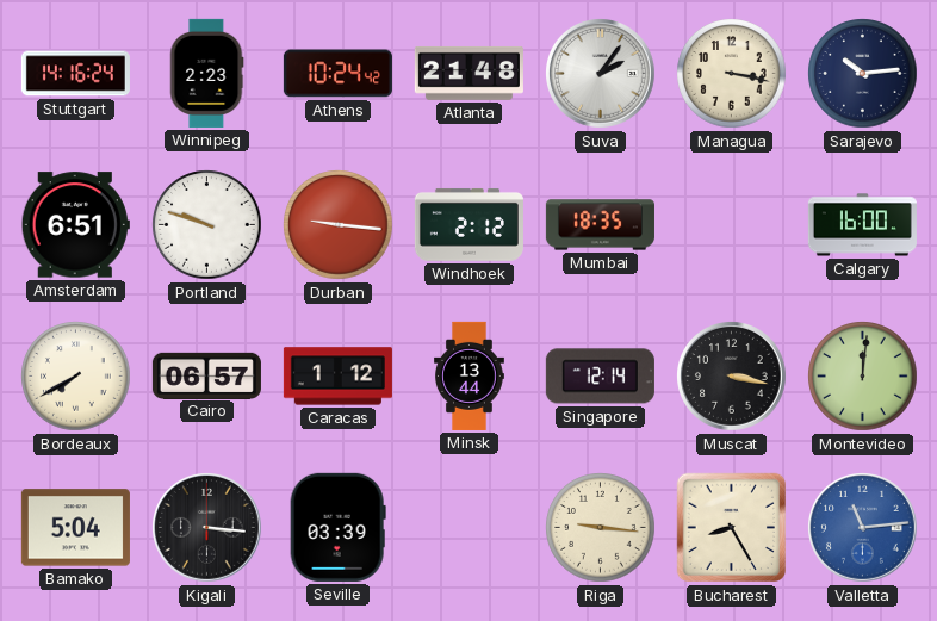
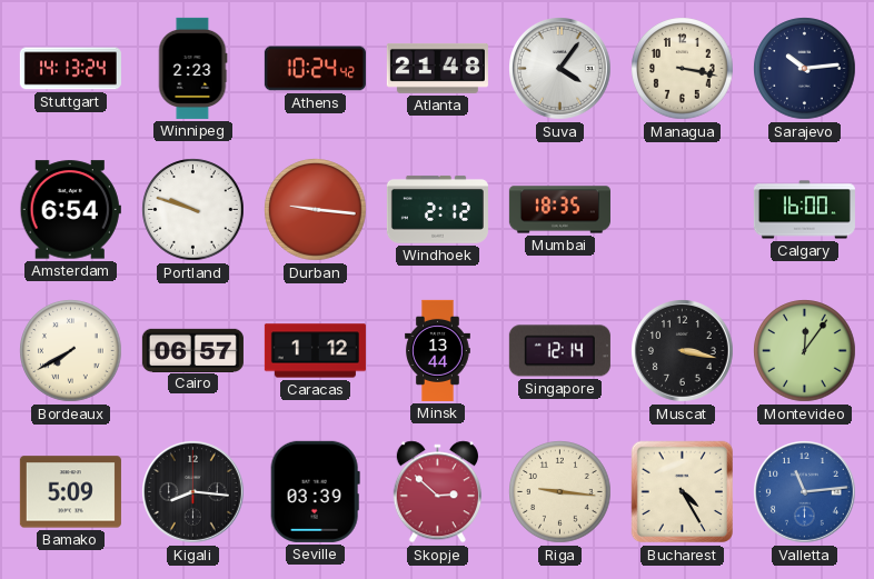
Stuttgart: 14:16 -> 14:13
Suva: 2:06 -> 4:06
Amsterdam: 6:51 -> 6:54
Montevideo: 12:01 -> 12:06
Bamako: 5:04 -> 5:09
Kigali: 3:16 -> 8:16
Skopje: none -> 2:52
Bucharest: 8:25 -> 4:25
